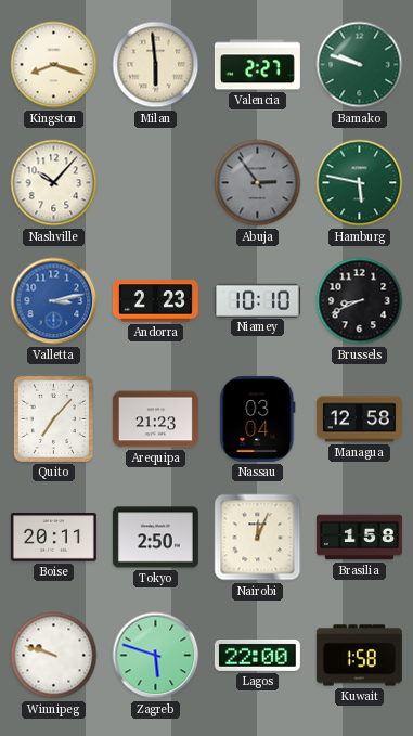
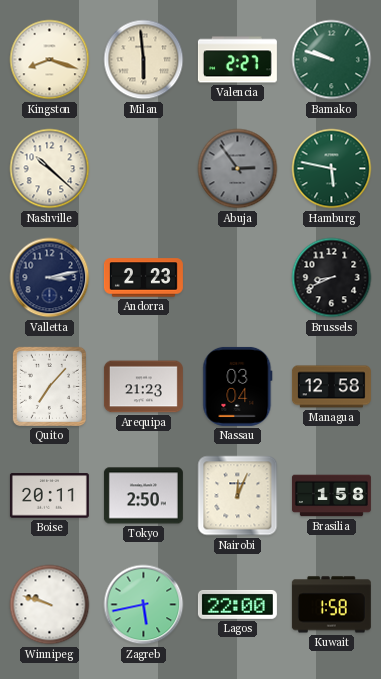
Nashville: 10:07 -> 10:22
Valletta dial: blue -> navy
Niamey: 10:10 -> none
Zagreb: 5:48 -> 5:43
